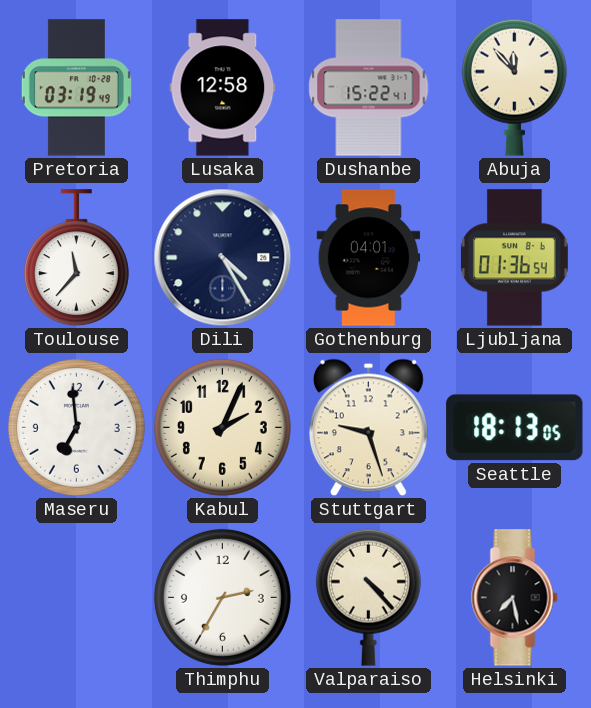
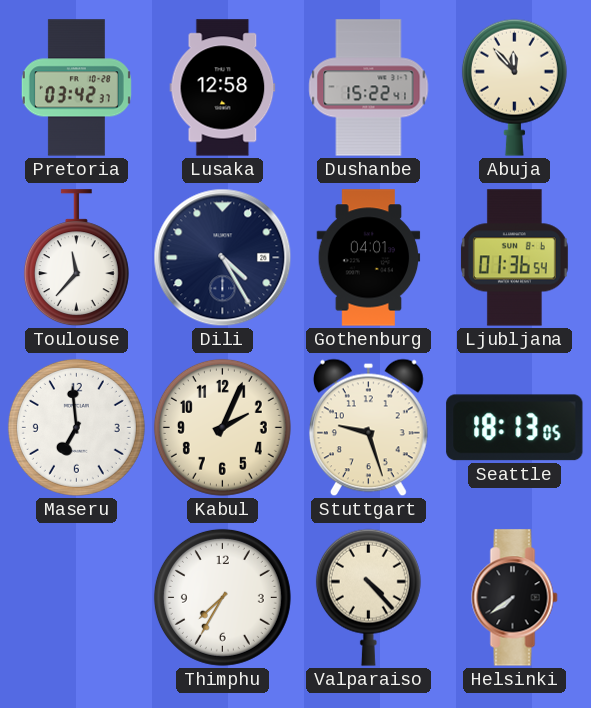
Pretoria: 03:19 -> 03:42
Thimphu: 2:35 -> 7:35
Helsinki: 7:28 -> 7:39
